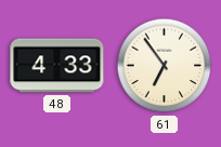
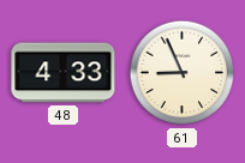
61: 6:54 -> 8:56
